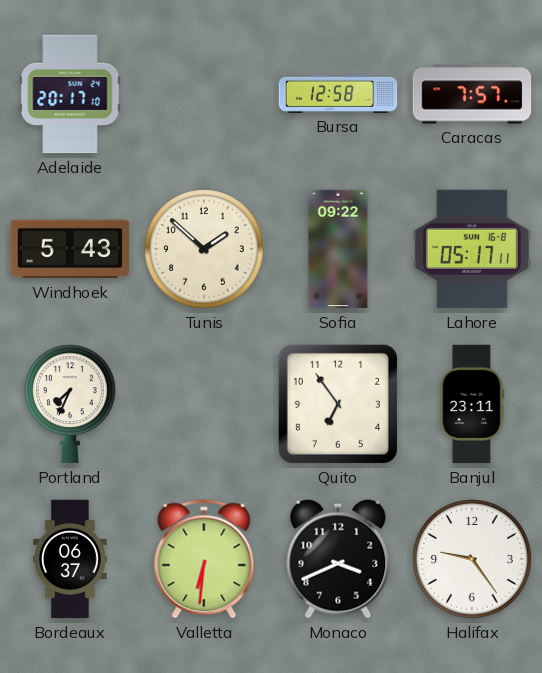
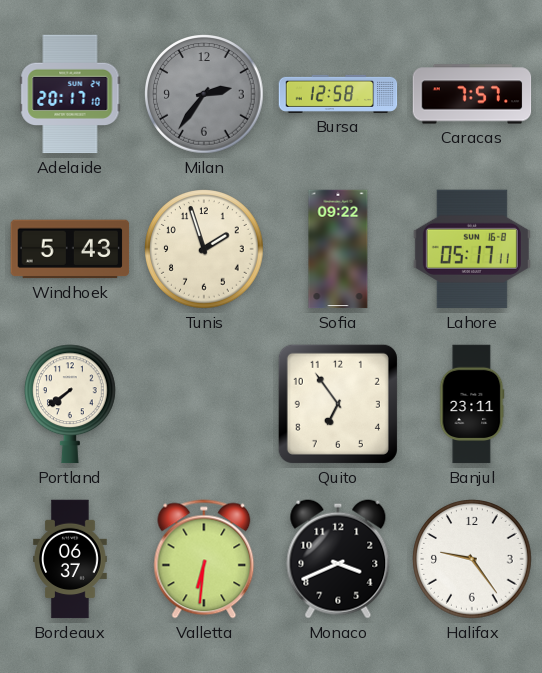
Milan: none -> 2:36
Tunis: 1:52 -> 1:57
Portland: 7:34 -> 7:39
